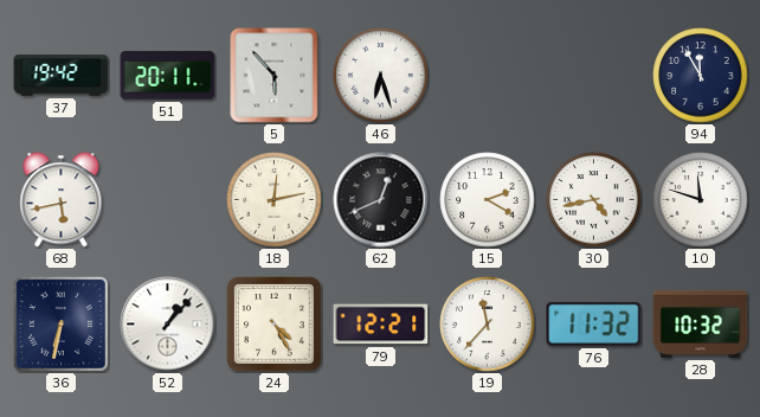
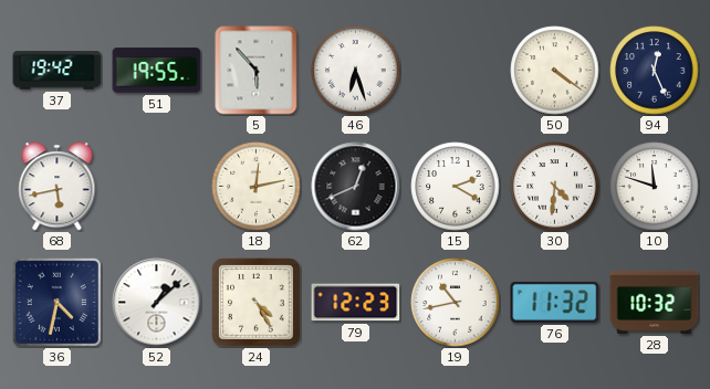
51: 20:11 -> 19:55
50: none -> 4:21
94: 11:55 -> 12:26
30: 4:43 -> 4:31
36: 6:32 -> 4:32
52: 1:07 -> 1:08
79: 12:21 -> 12:23
19: 11:37 -> 10:43
